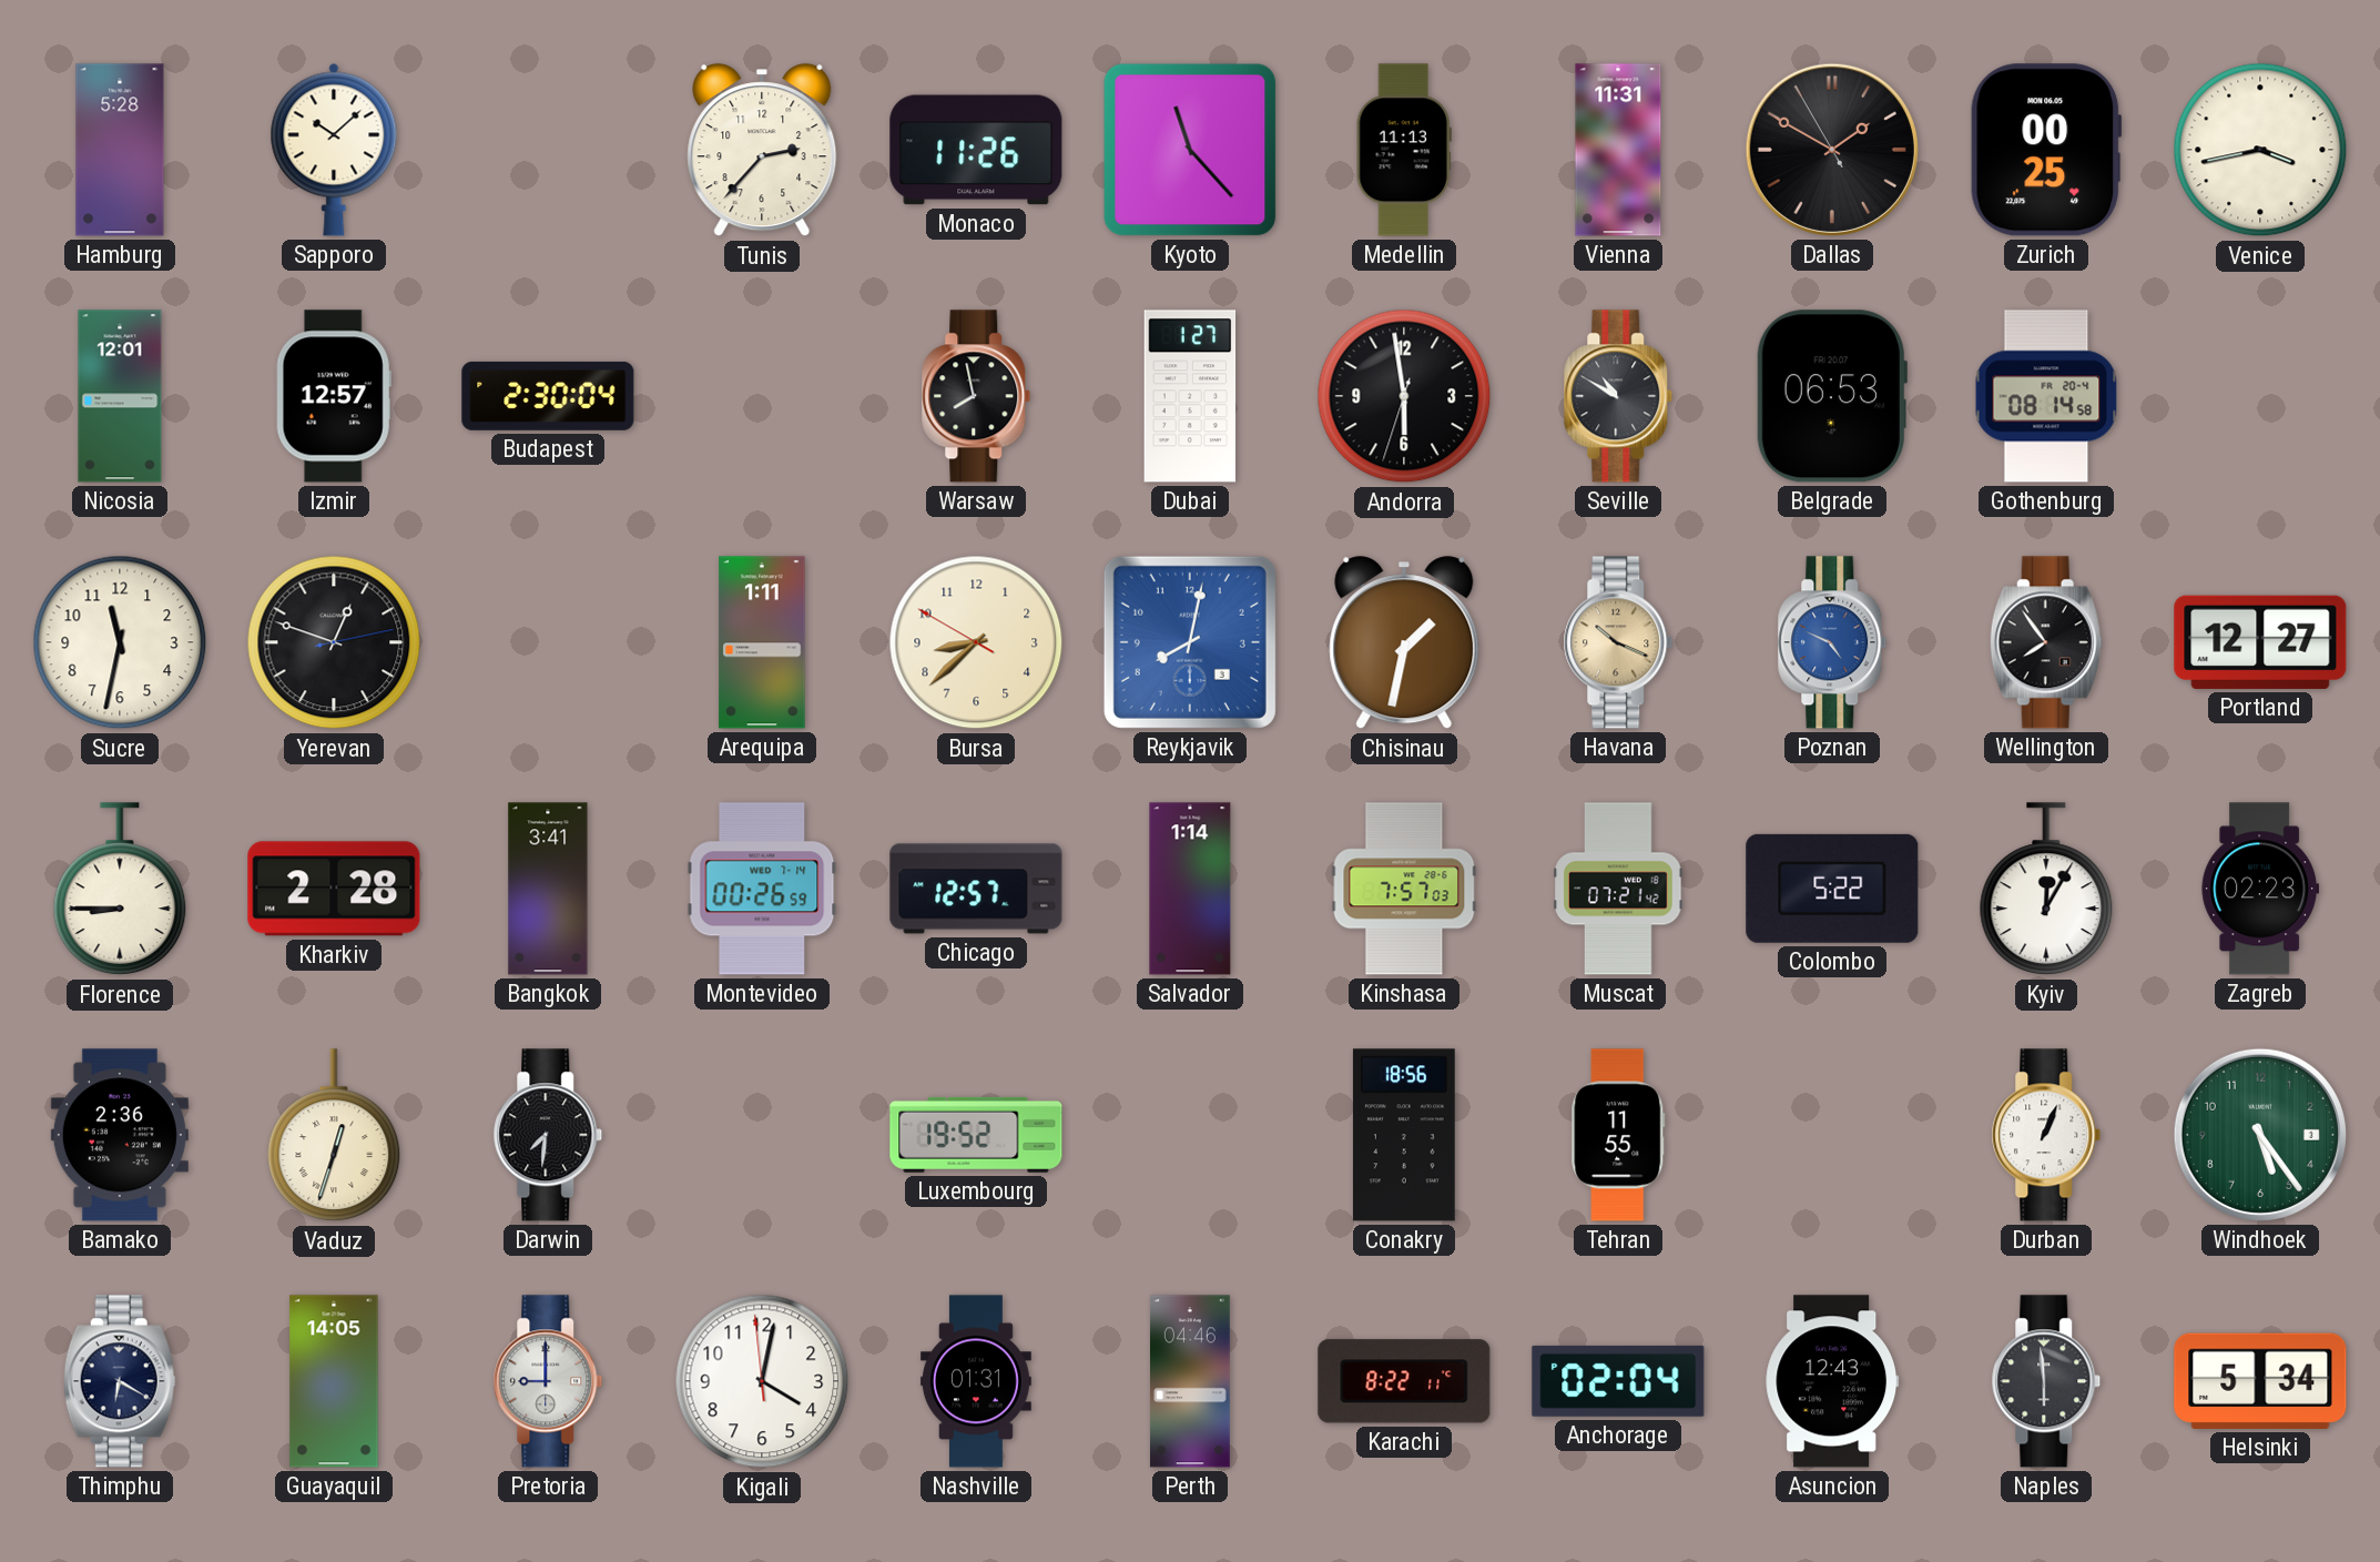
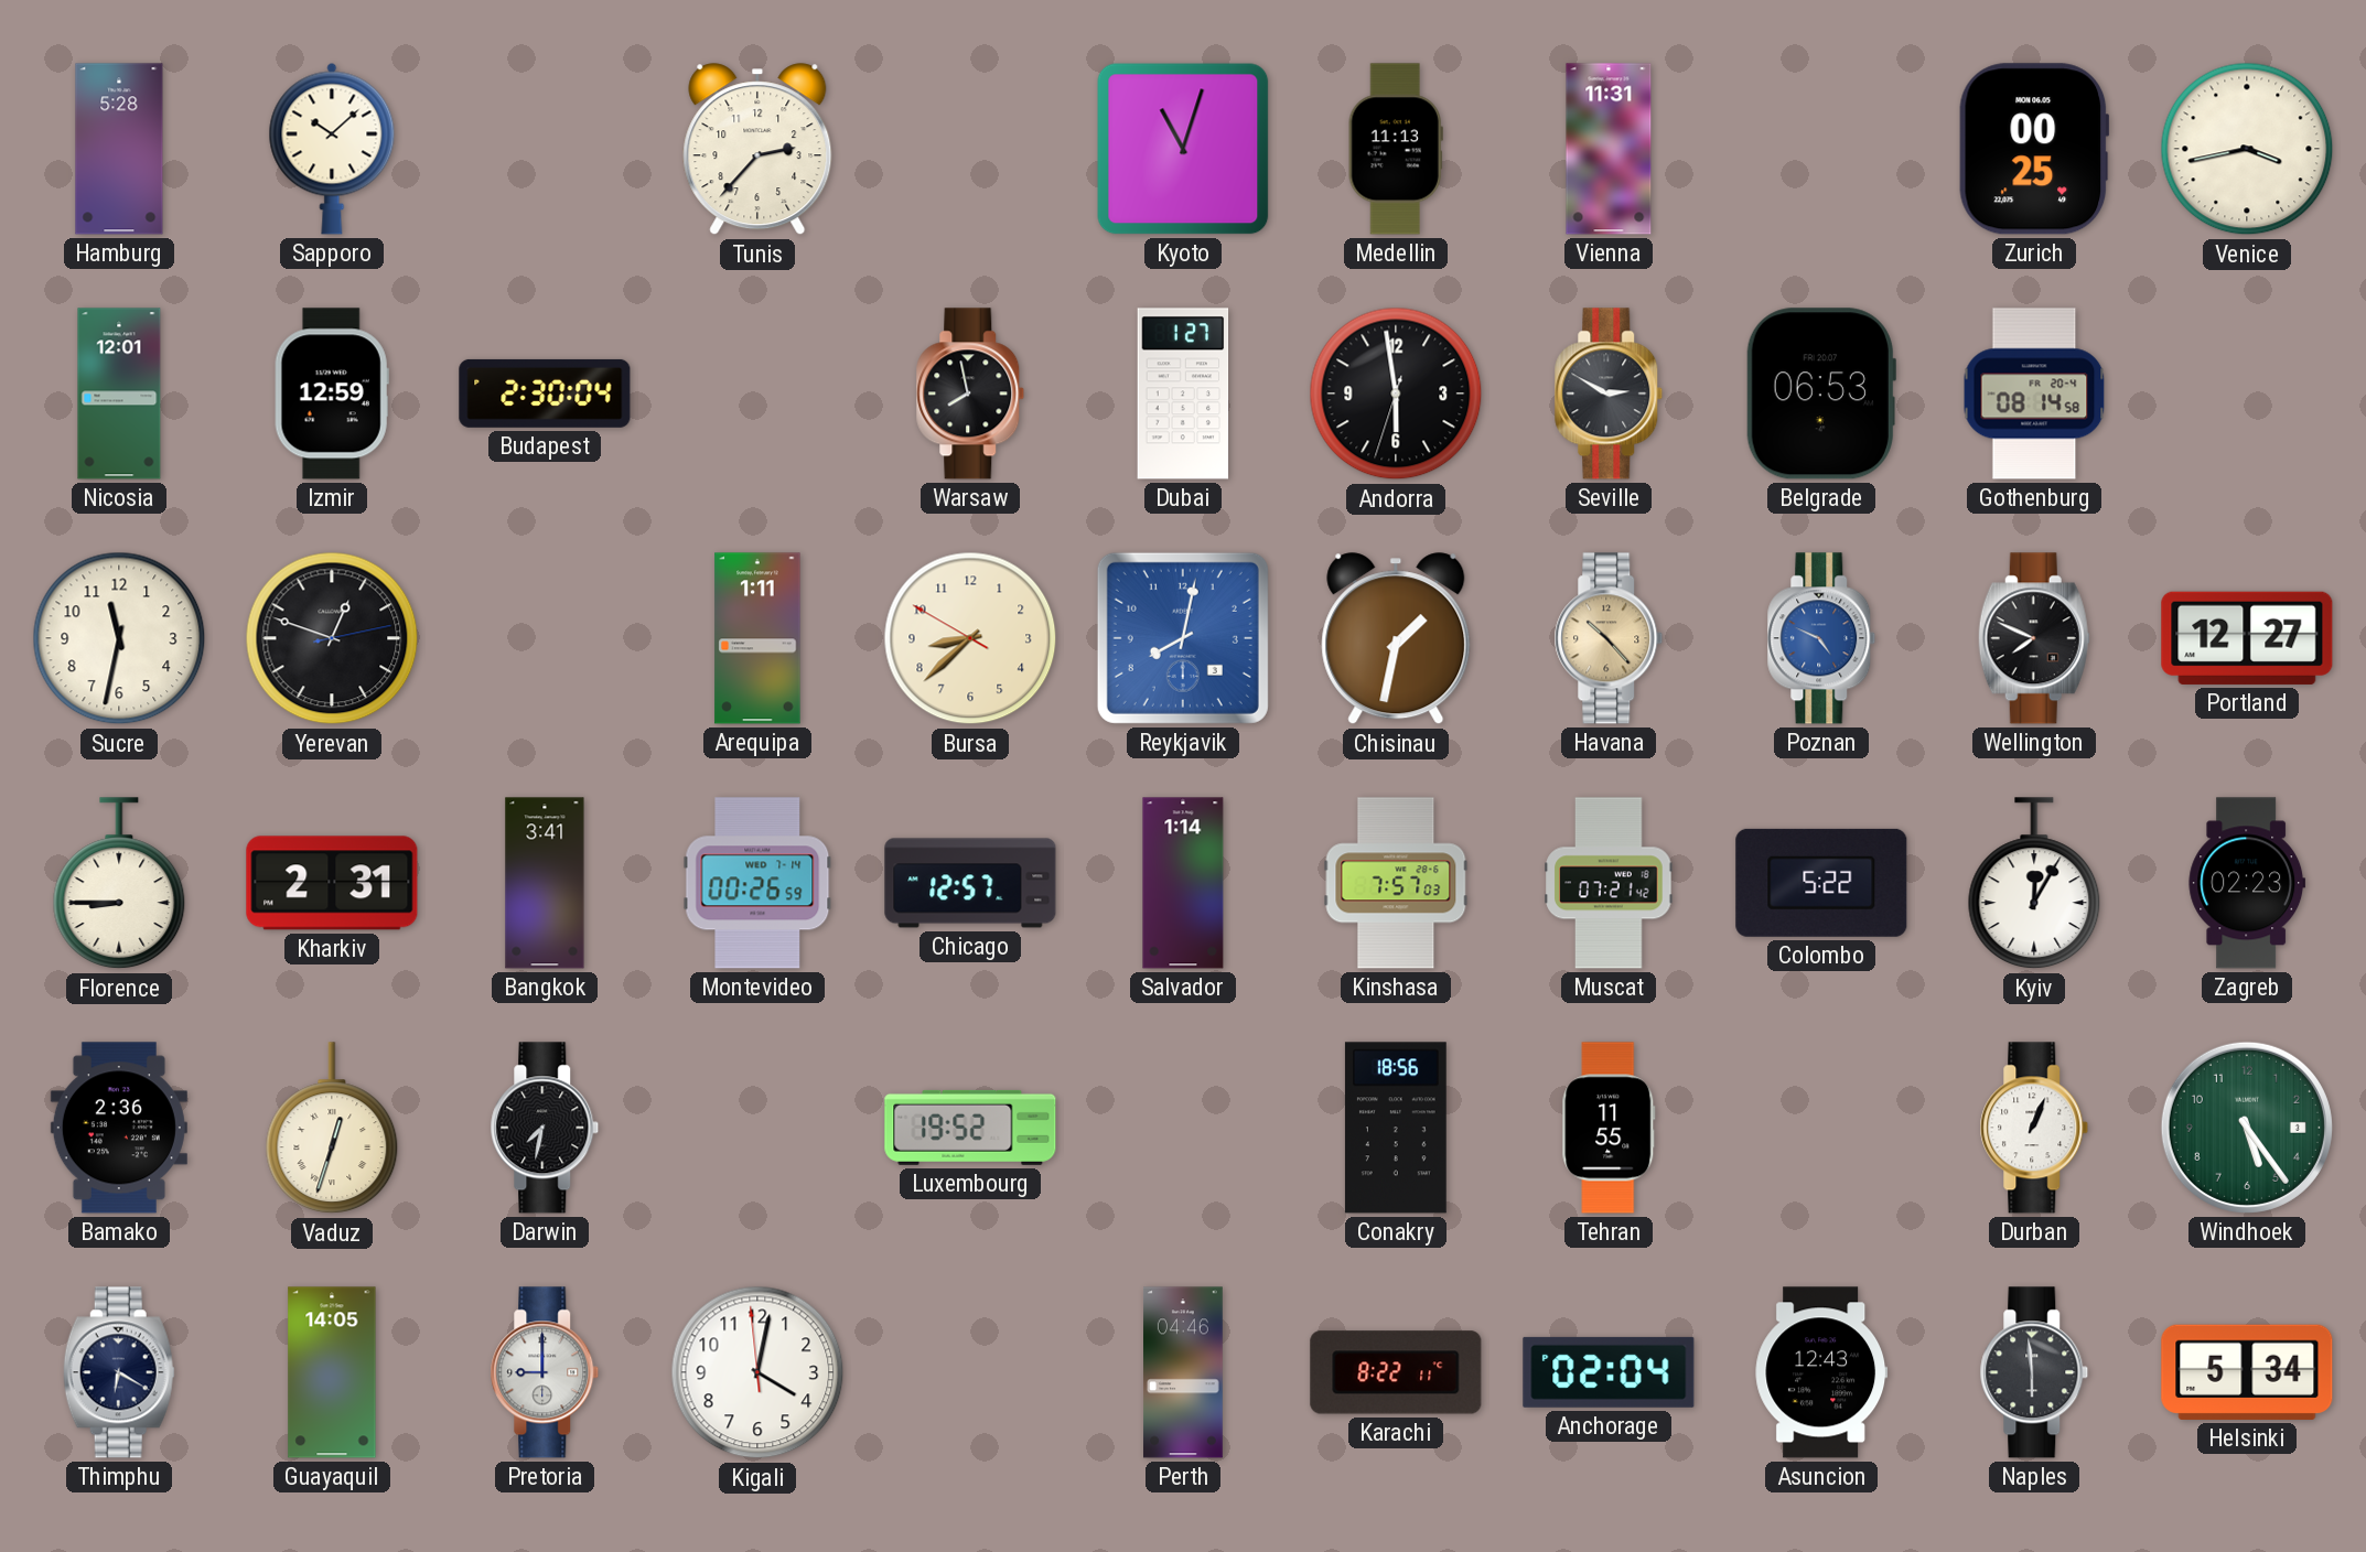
Monaco: 11:26 -> none
Kyoto: 11:23 -> 11:03
Dallas: 1:49 -> none
Izmir: 12:57 -> 12:59
Seville: 10:50 -> 2:50
Havana: 10:19 -> 10:23
Wellington: 7:54 -> 7:49
Kharkiv: 2:28 -> 2:31
Darwin: 7:31 -> 7:32
Nashville: 01:31 -> none
